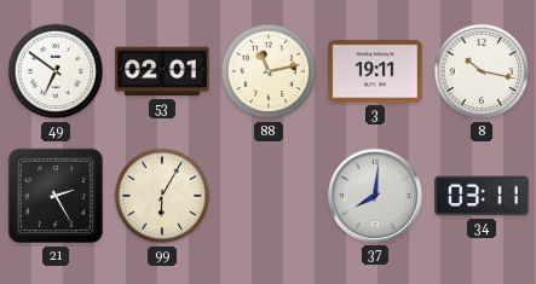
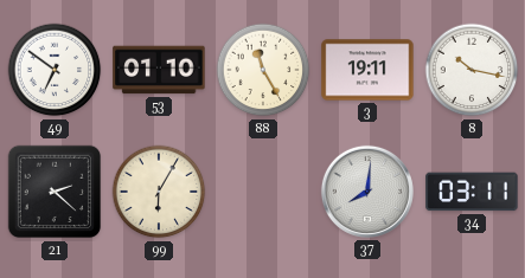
53: 02:01 -> 01:10
88: 11:13 -> 11:25
21: 2:25 -> 2:22
